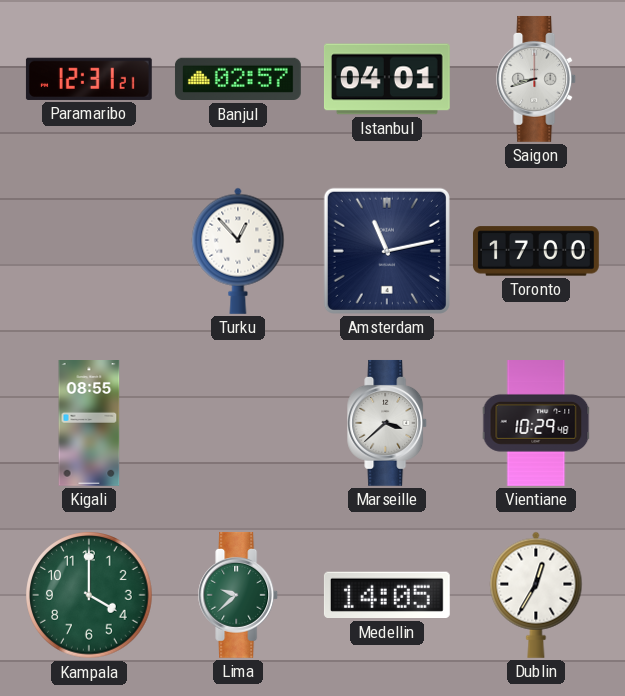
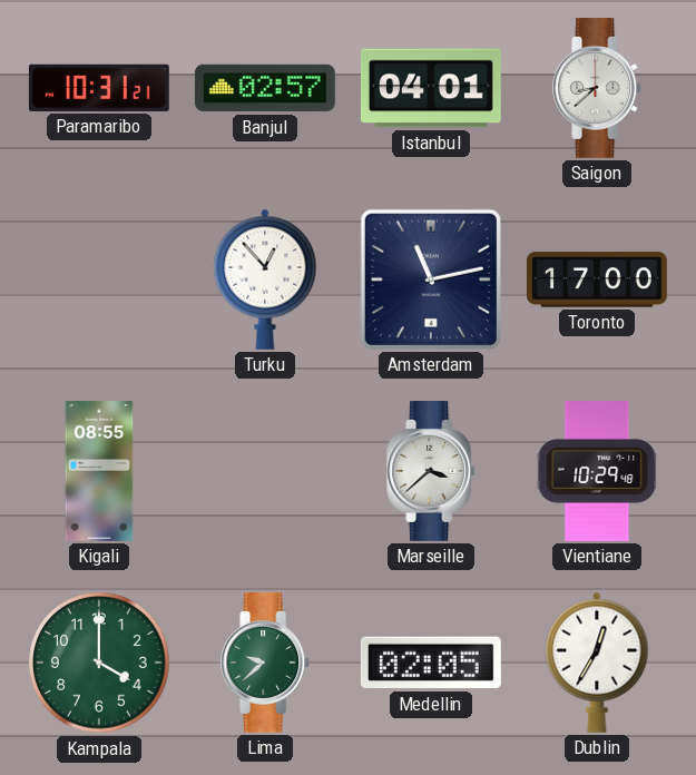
Paramaribo: 12:31 -> 10:31
Saigon: 8:42 -> 8:38
Medellin: 14:05 -> 02:05
